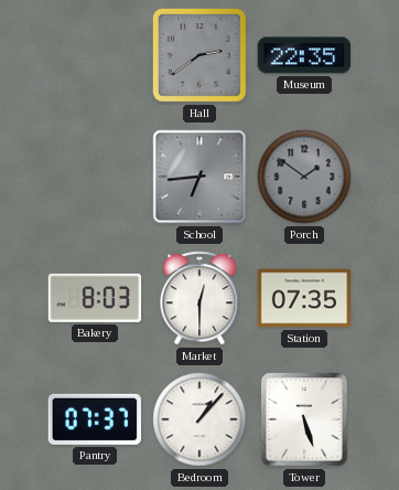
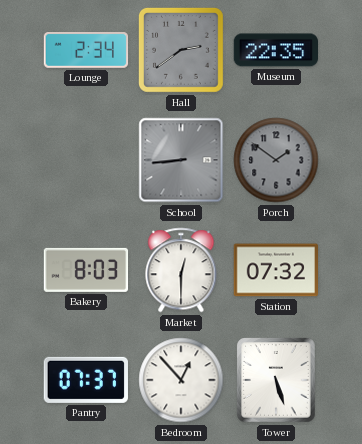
Lounge: none -> 2:34
School: 6:44 -> 8:44
Station: 07:35 -> 07:32
Bedroom: 1:07 -> 12:53
